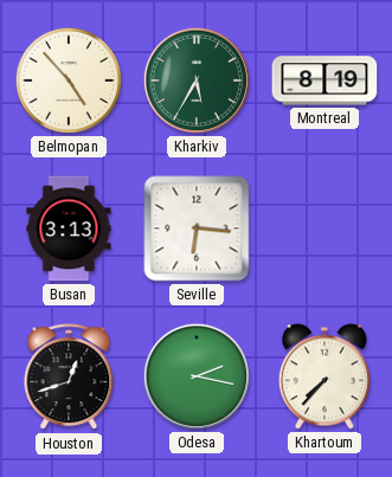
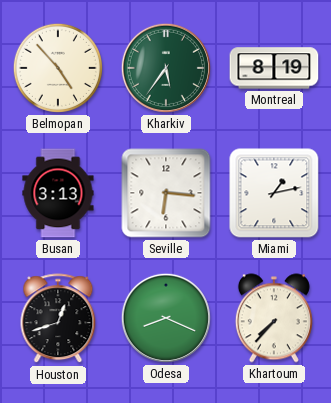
Kharkiv: 5:35 -> 5:36
Miami: none -> 1:13
Odesa: 2:17 -> 8:19
